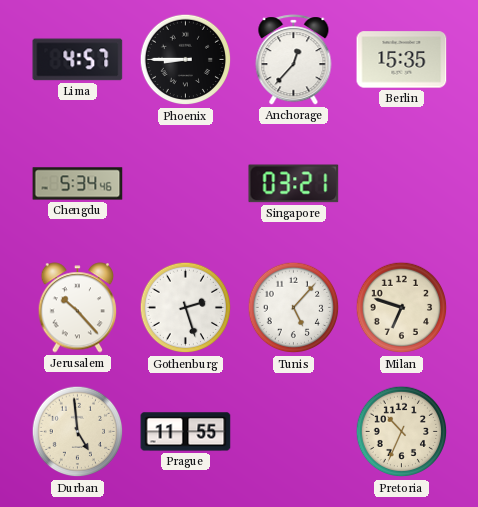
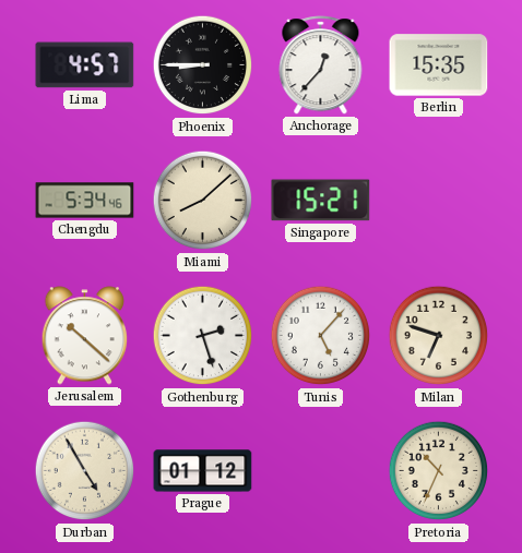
Miami: none -> 8:08
Singapore: 03:21 -> 15:21
Jerusalem: 10:23 -> 10:22
Durban: 4:59 -> 4:55
Prague: 11:55 -> 01:12
